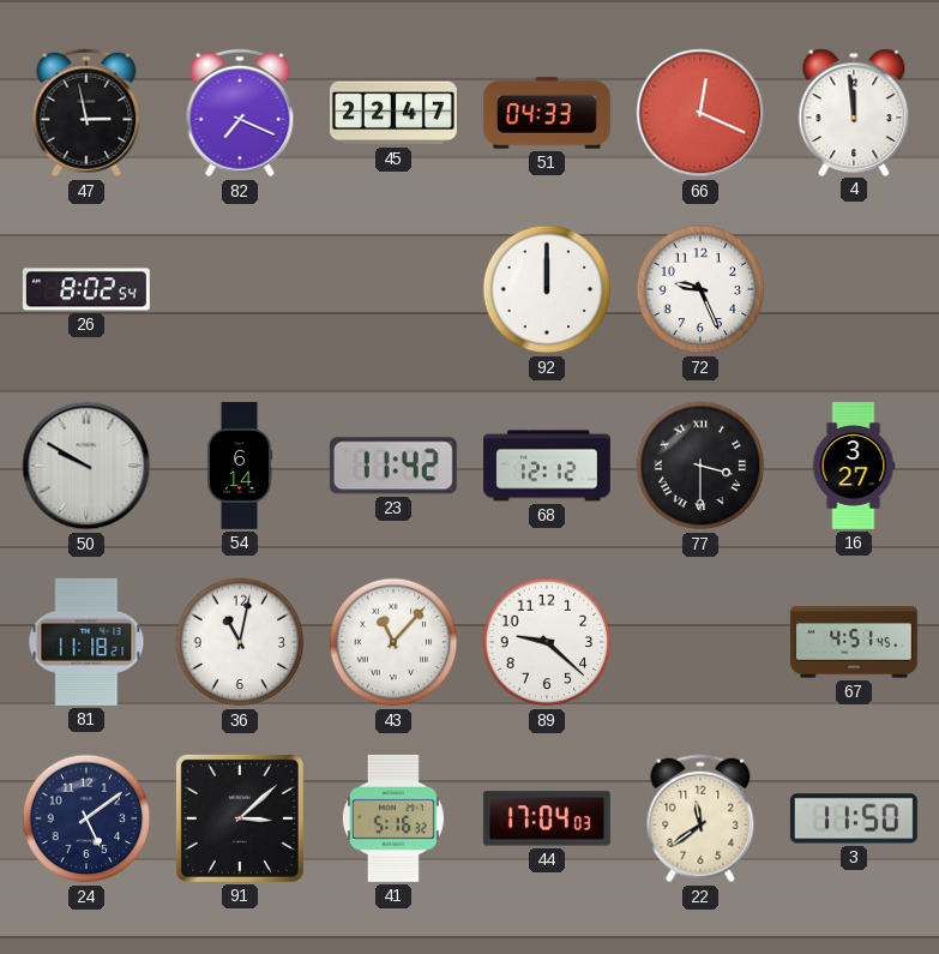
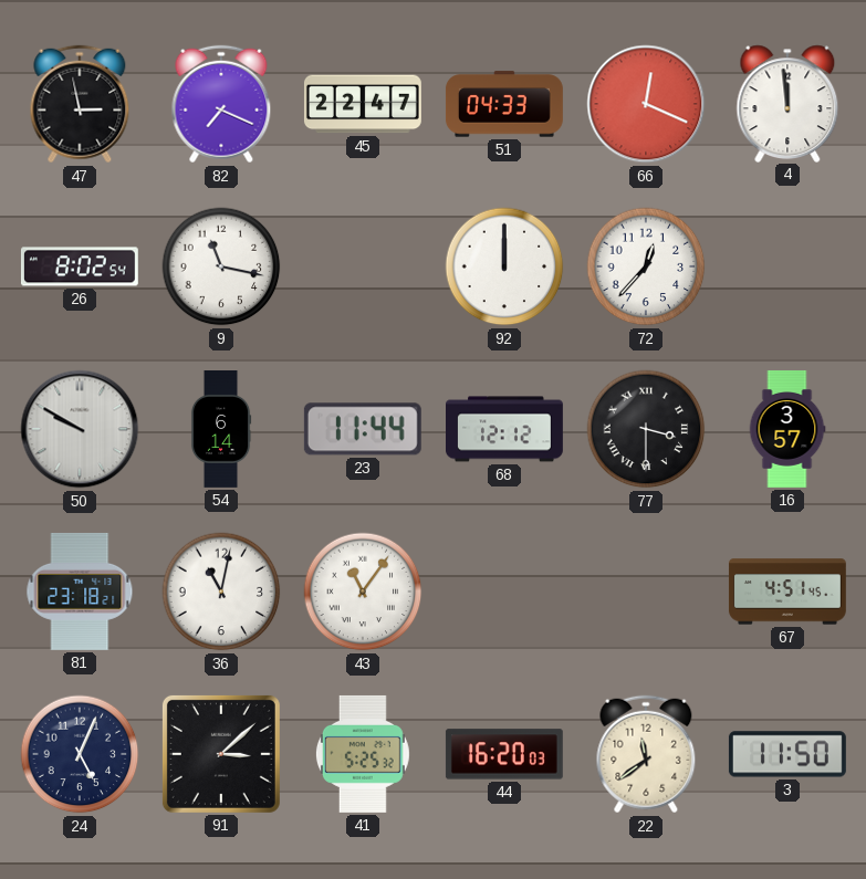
9: none -> 11:17
72: 9:26 -> 12:37
23: 11:42 -> 11:44
16: 3:27 -> 3:57
81: 11:18 -> 23:18
43: 11:07 -> 11:06
89: 9:22 -> none
24: 5:09 -> 5:04
41: 5:16 -> 5:25
44: 17:04 -> 16:20
